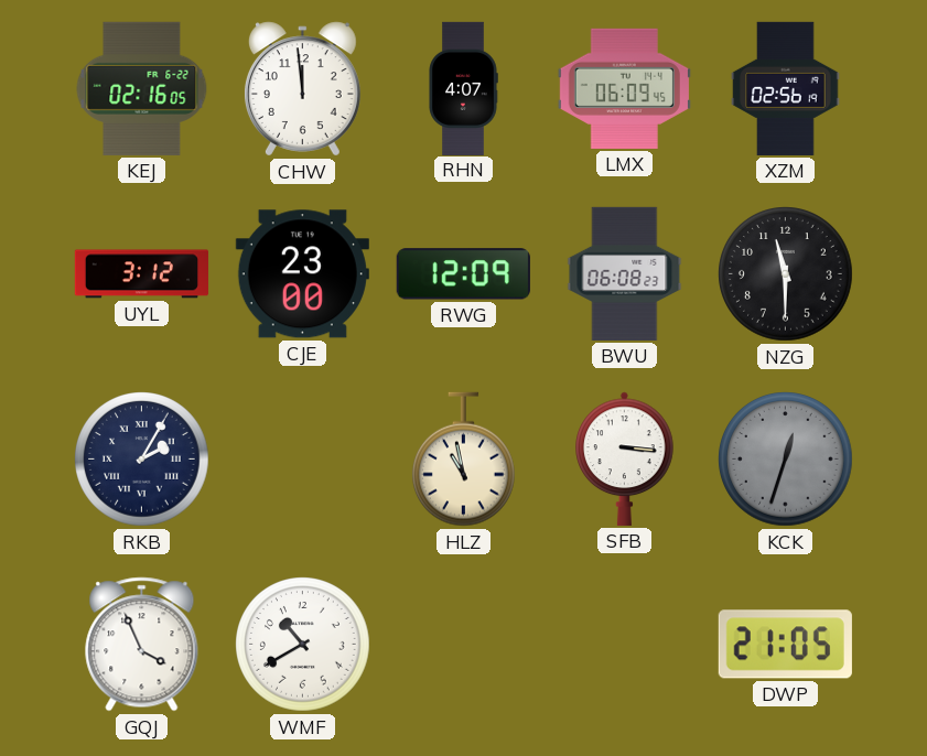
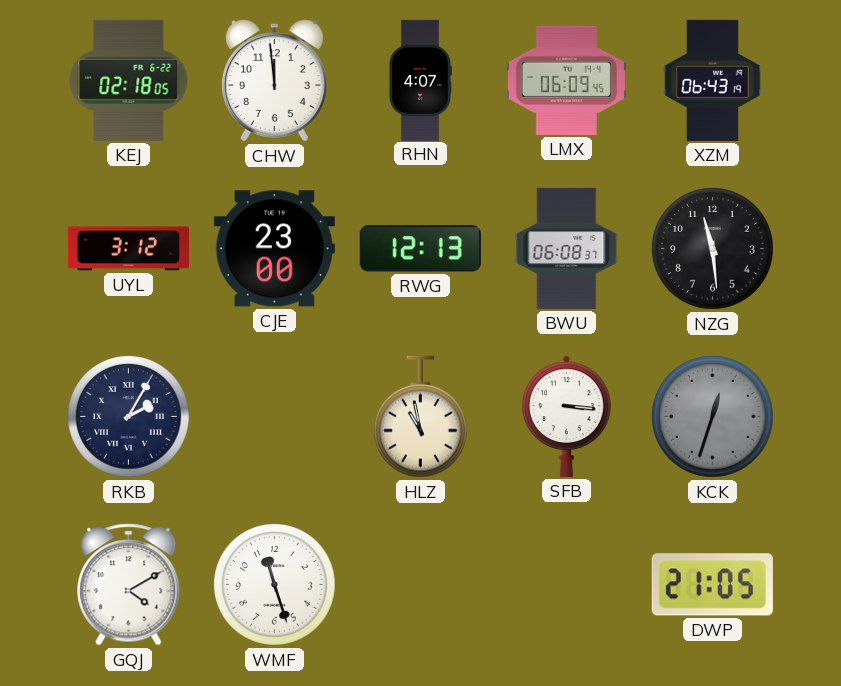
KEJ: 02:16 -> 02:18
XZM: 02:56 -> 06:43
RWG: 12:09 -> 12:13
BWU: 06:08:23 -> 06:08:37
NZG: 11:30 -> 11:29
GQJ: 3:56 -> 4:10
WMF: 10:40 -> 11:27
